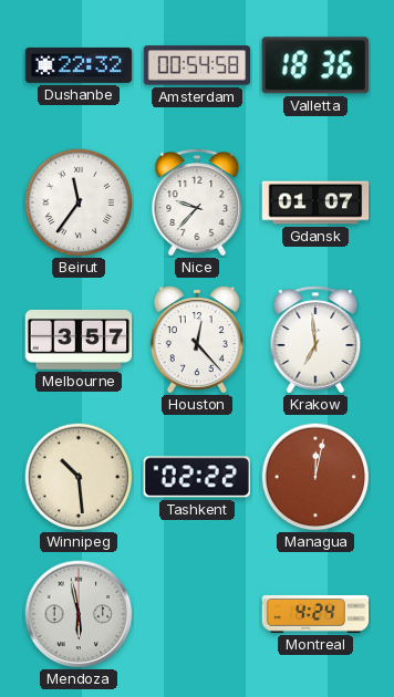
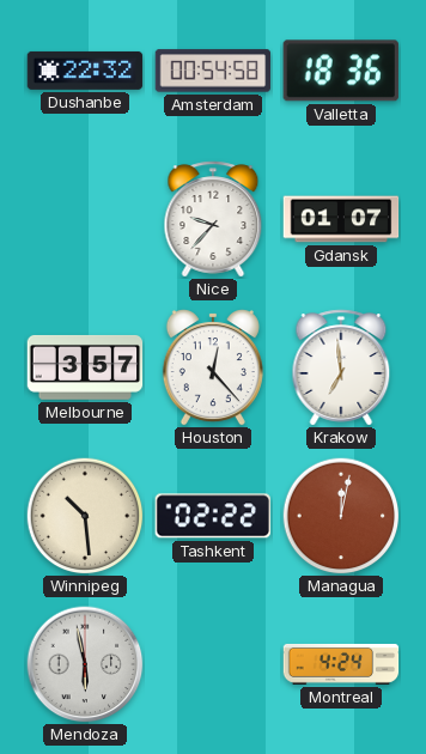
Beirut: 11:36 -> none
